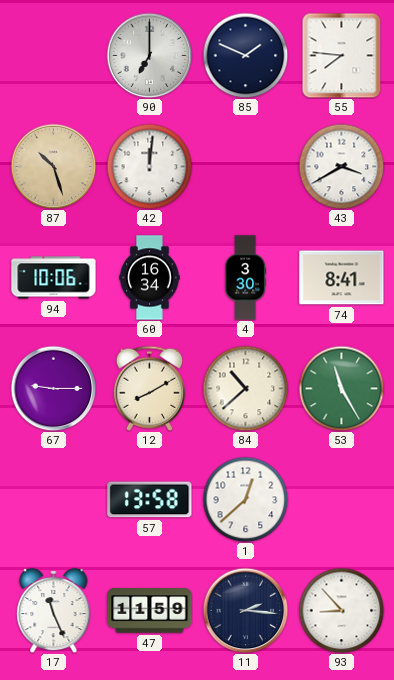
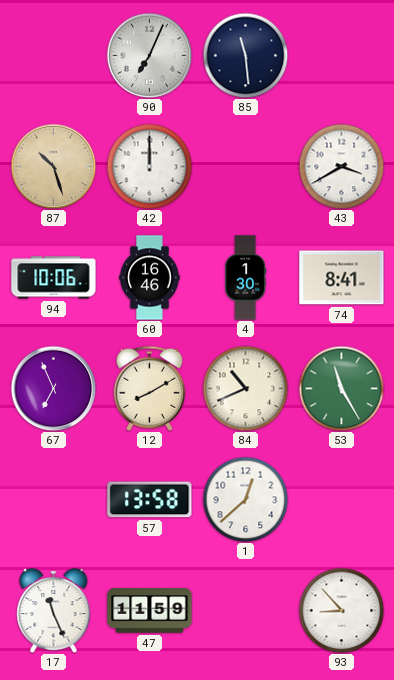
90: 7:00 -> 7:04
85: 1:49 -> 11:29
55: 7:46 -> none
42: 12:01 -> 12:00
60: 16:34 -> 16:46
4: 3:30 -> 1:30
67: 9:15 -> 6:56
84: 10:38 -> 10:41
11: 2:16 -> none
